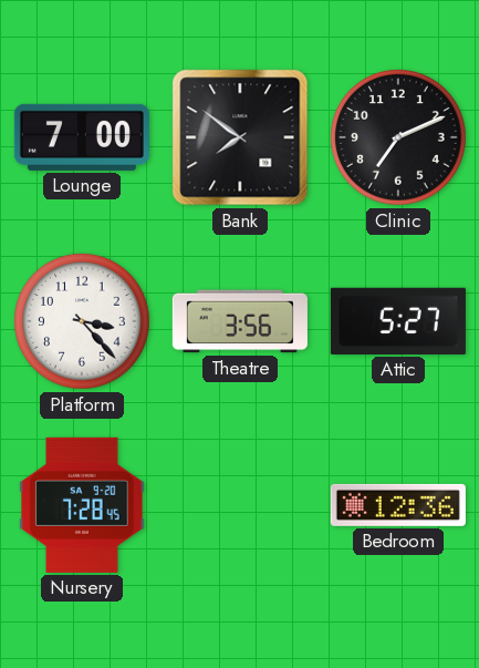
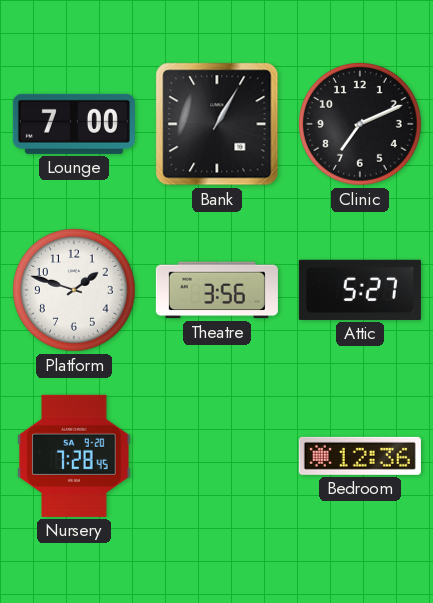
Bank: 7:51 -> 1:05
Platform: 3:23 -> 1:48
